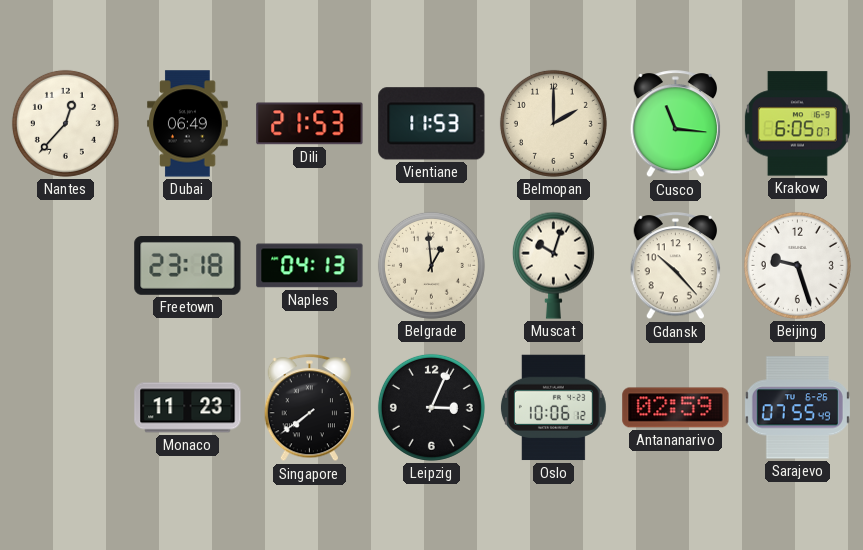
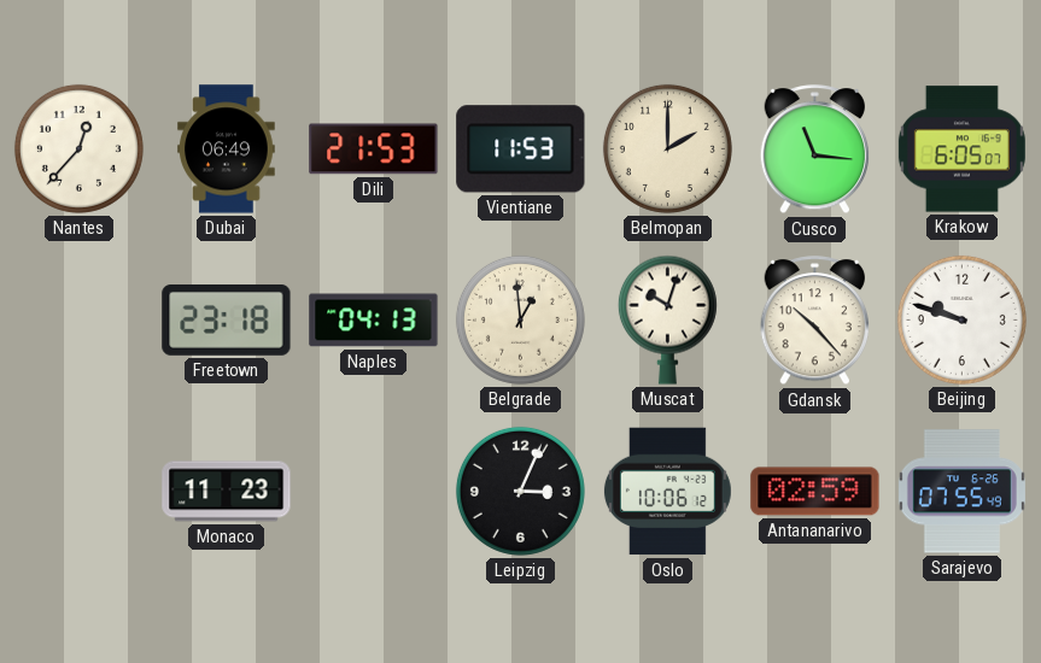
Beijing: 9:27 -> 9:48
Singapore: 7:39 -> none
